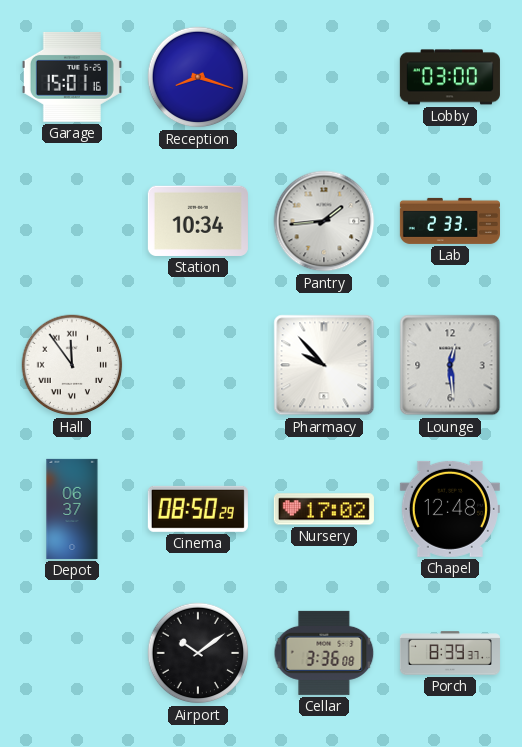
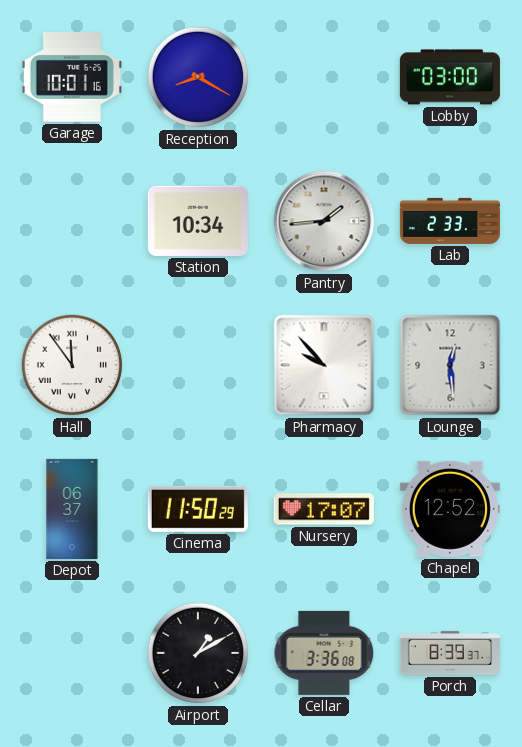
Garage: 15:01 -> 10:01
Reception: 8:18 -> 8:20
Cinema: 08:50 -> 11:50
Nursery: 17:02 -> 17:07
Chapel: 12:48 -> 12:52
Airport: 10:09 -> 1:10
